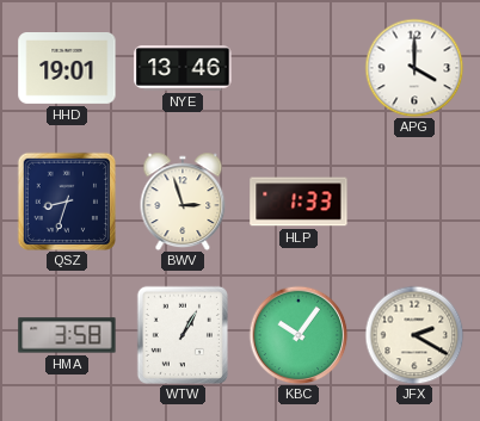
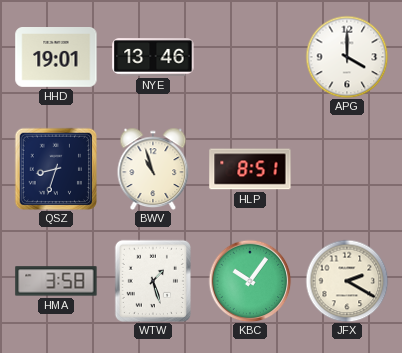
BWV: 2:57 -> 10:57
HLP: 1:33 -> 8:51
WTW: 1:05 -> 1:27
